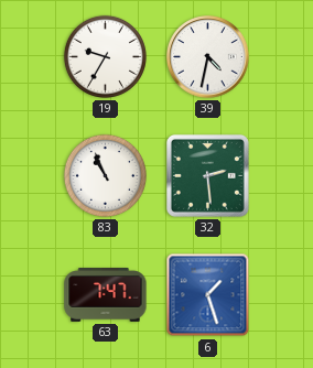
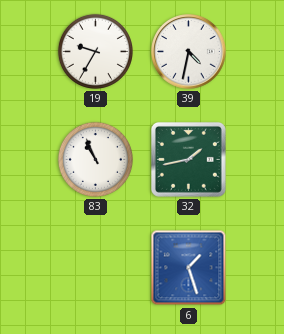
32: 2:29 -> 1:43
63: 7:47 -> none
